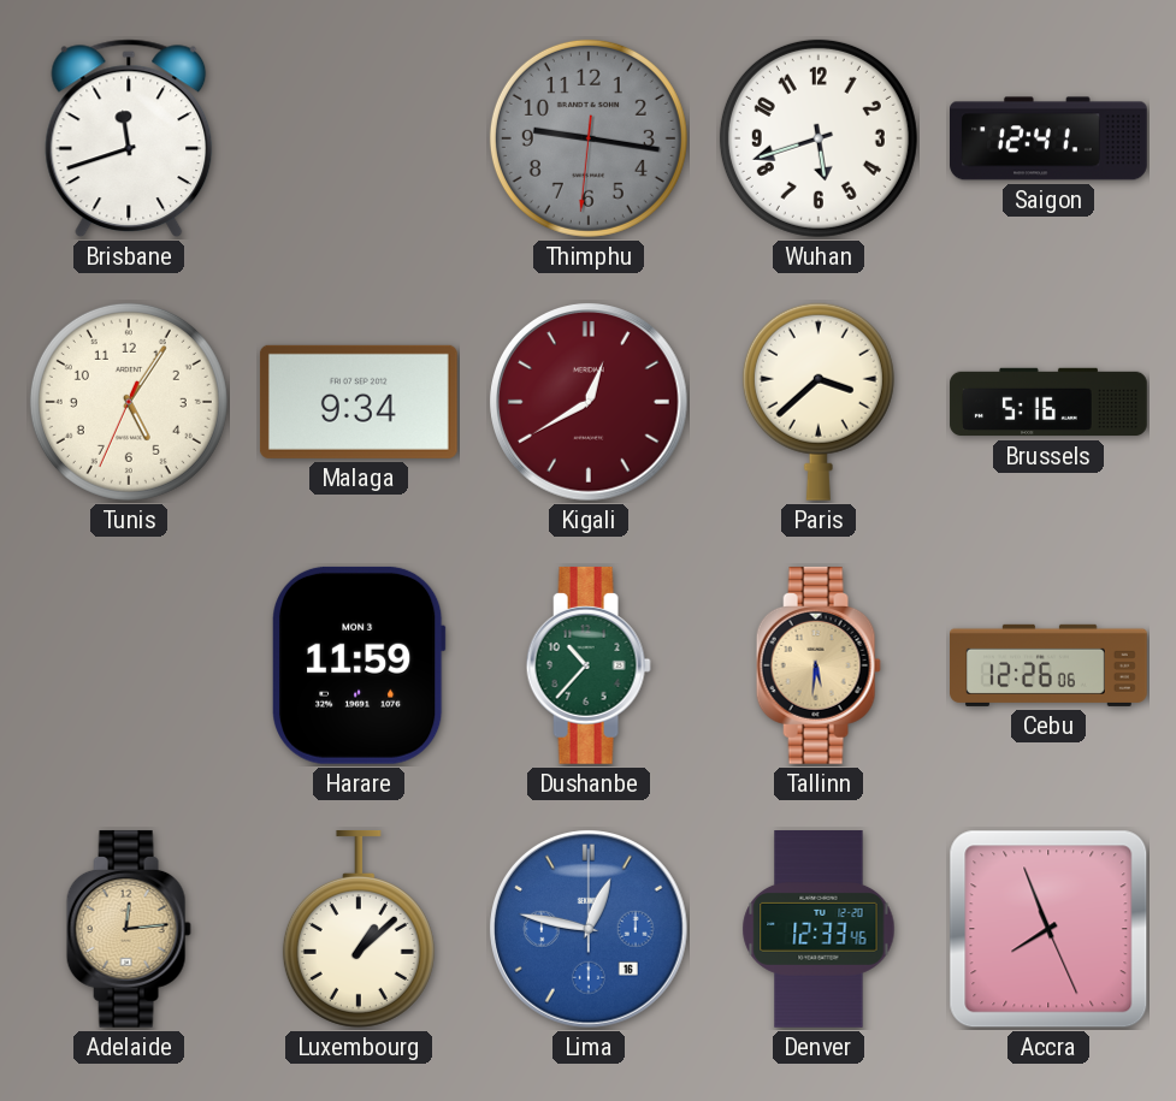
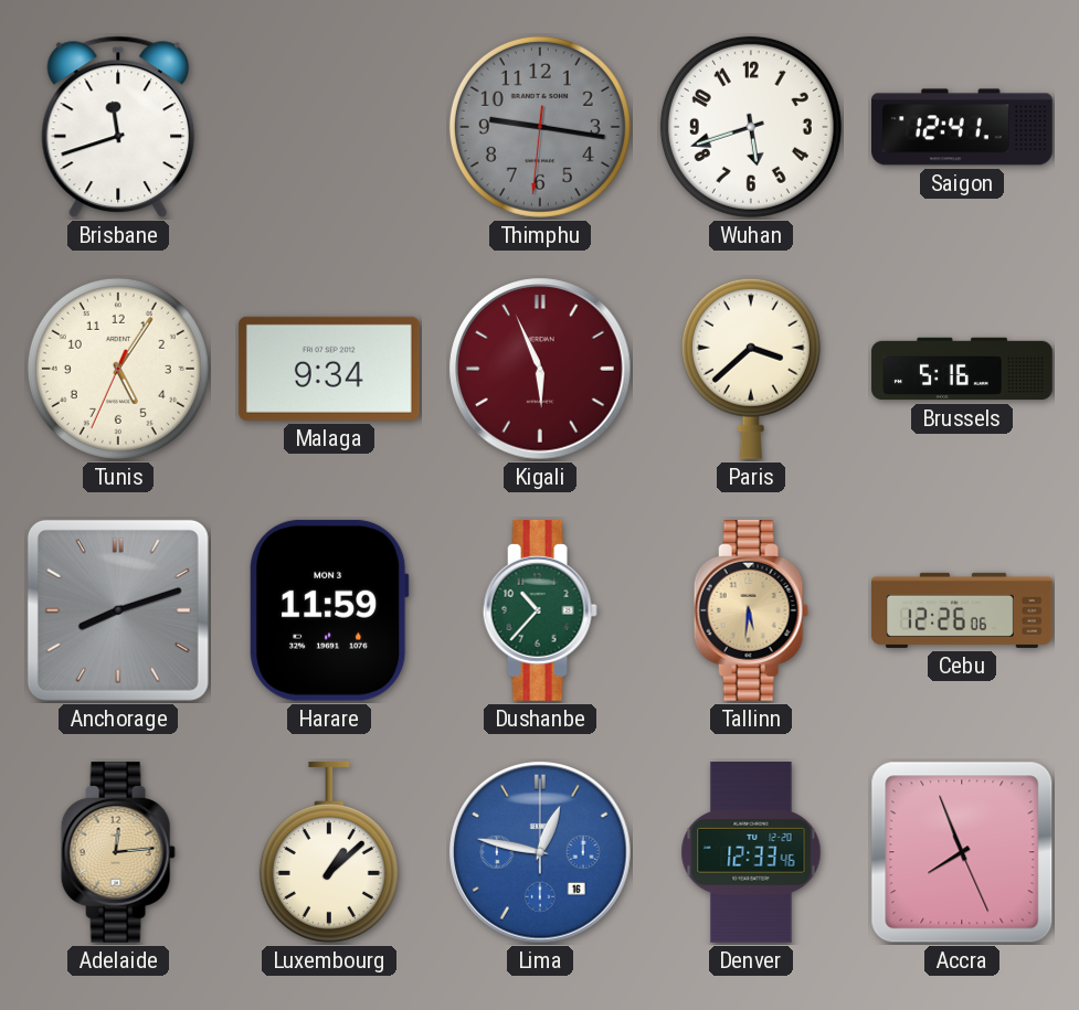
Kigali: 12:40 -> 5:56
Anchorage: none -> 8:12
